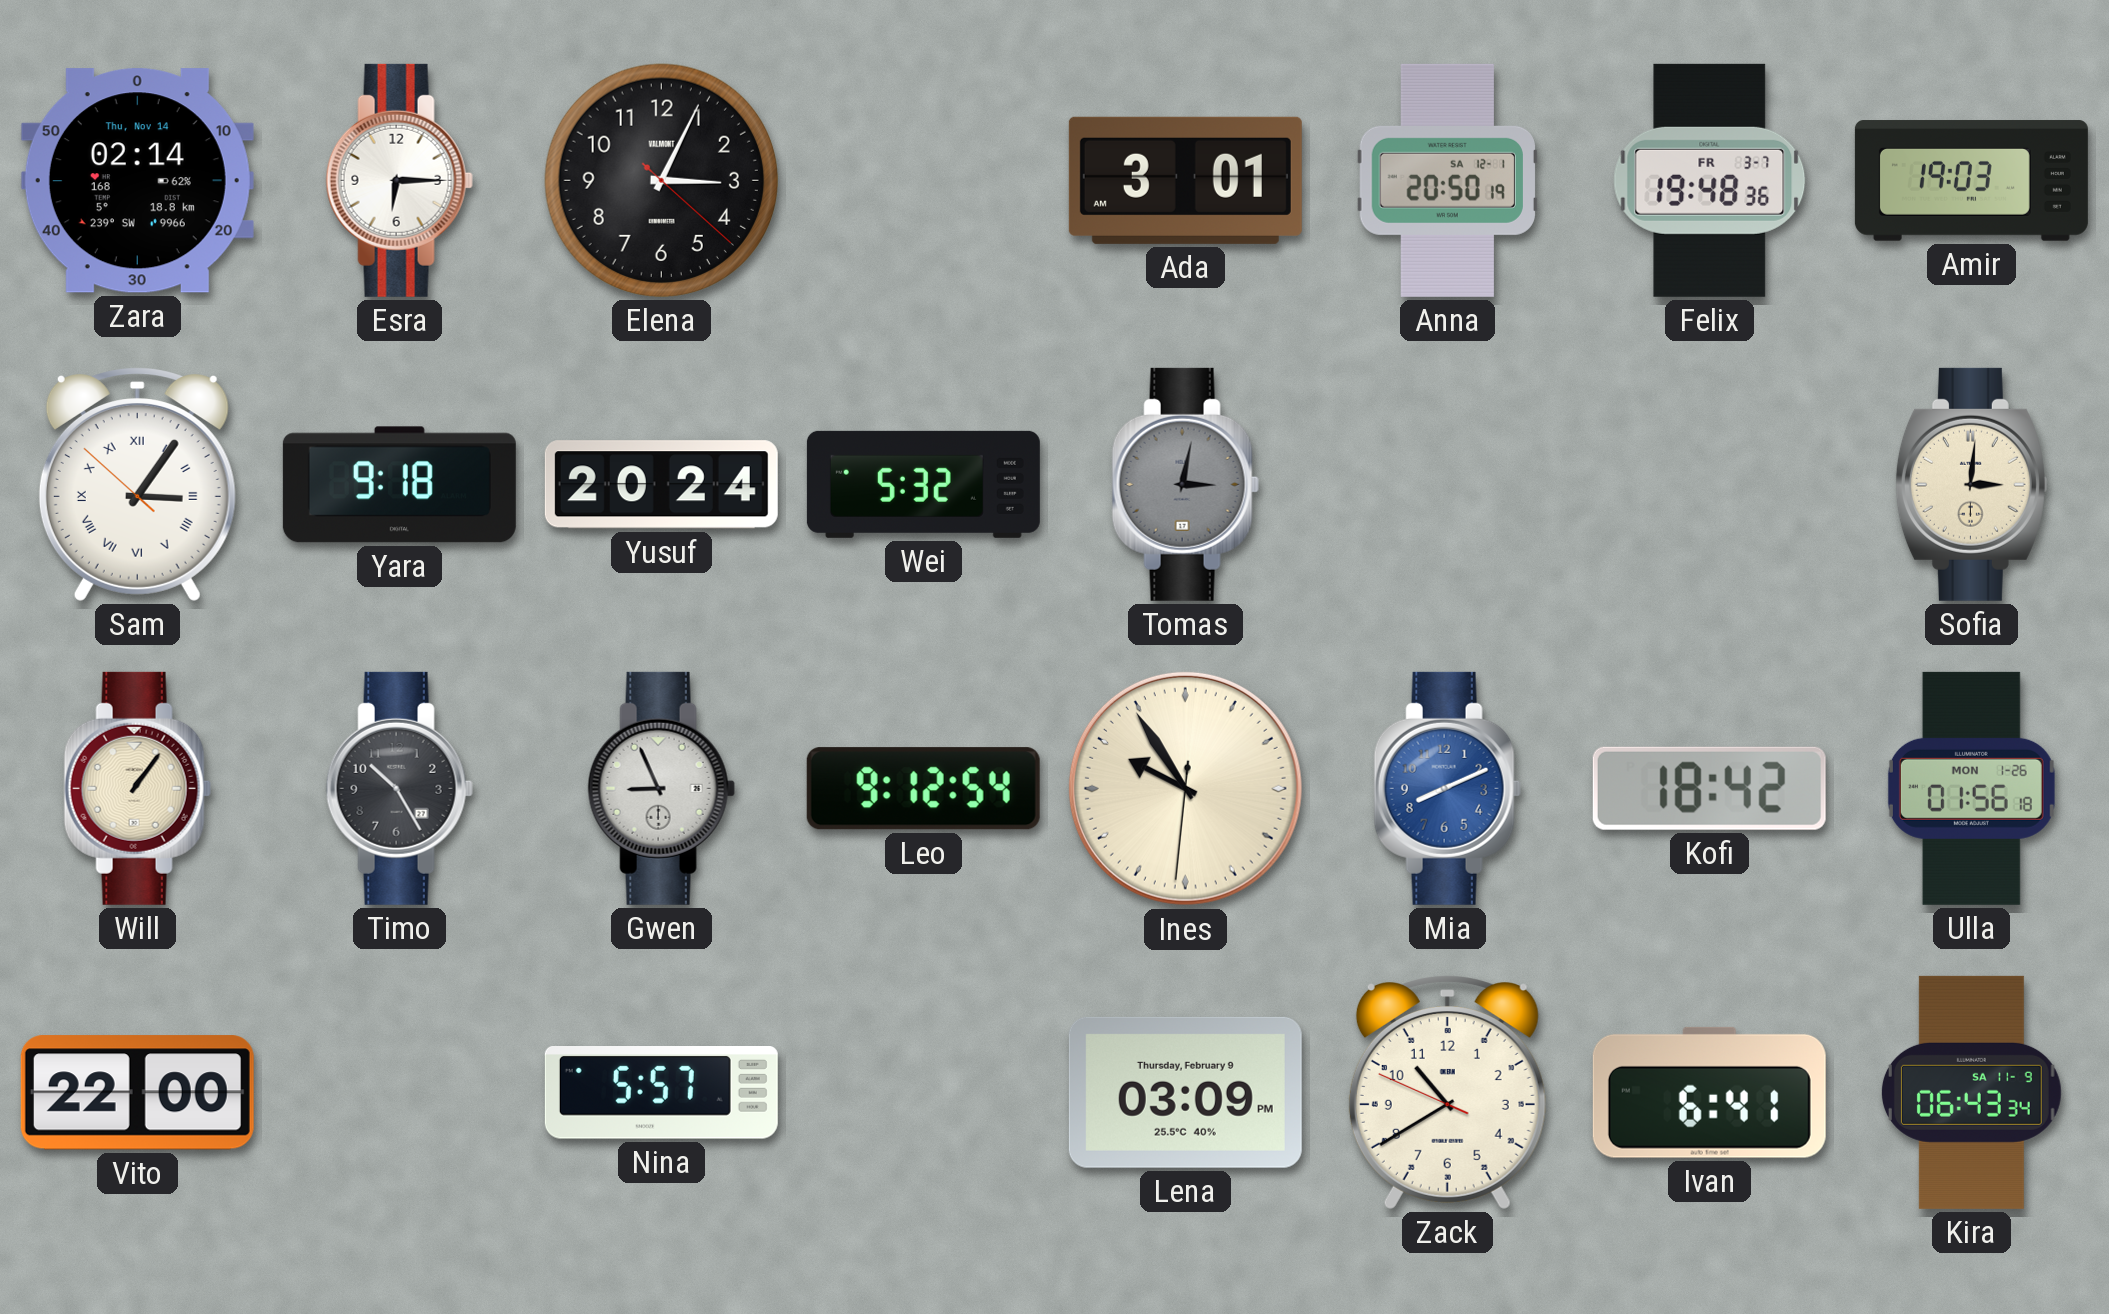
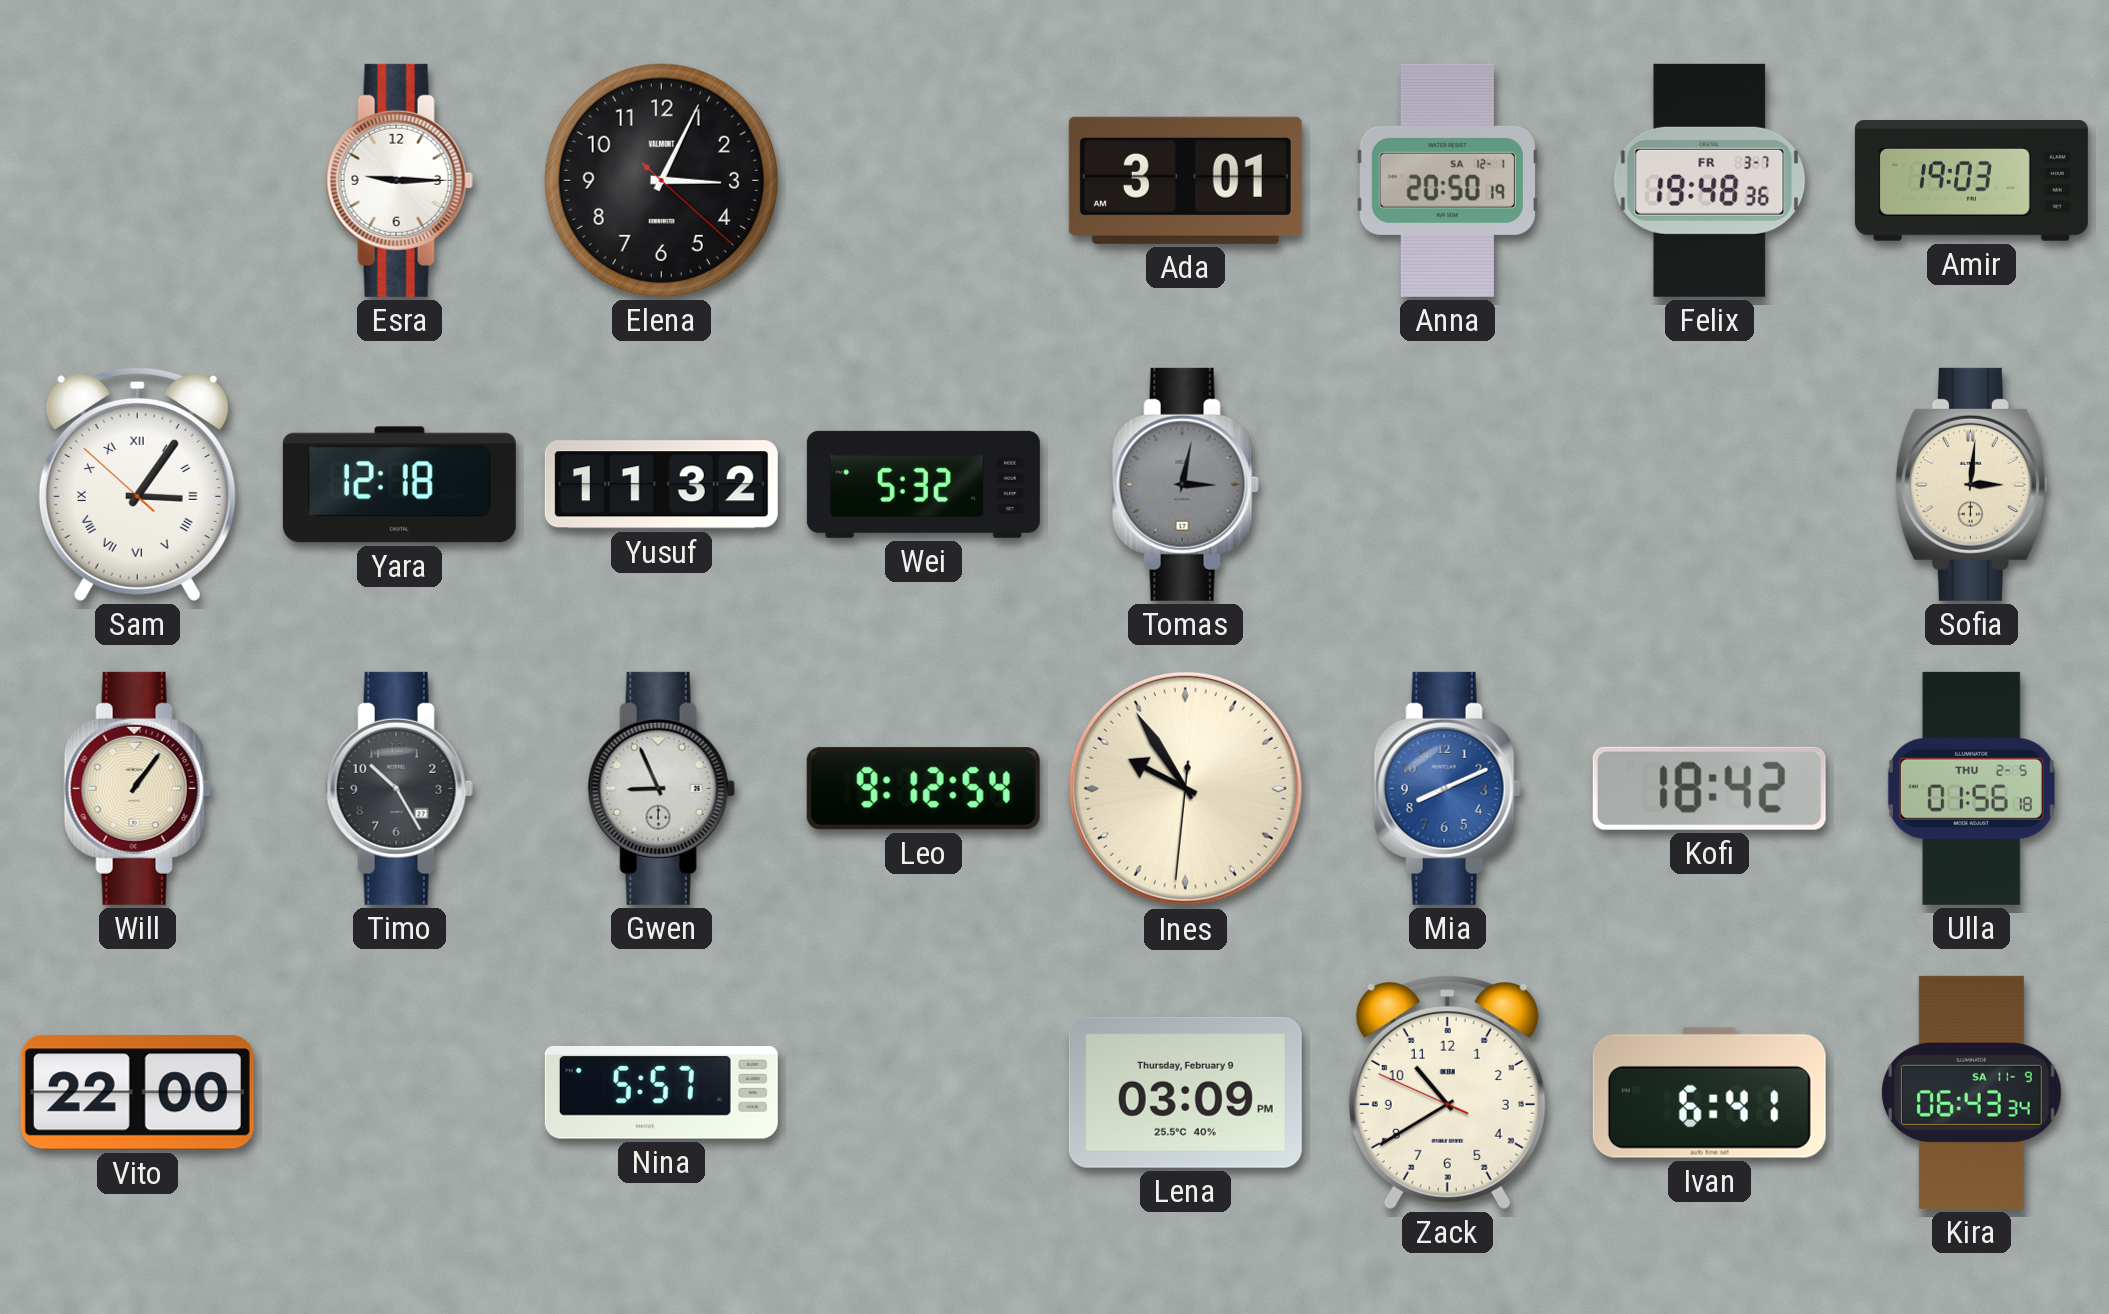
Zara: 02:14 -> none
Esra: 6:15 -> 9:15
Yara: 9:18 -> 12:18
Yusuf: 20:24 -> 11:32
Ulla date: MON 1-26 -> THU 2-5
